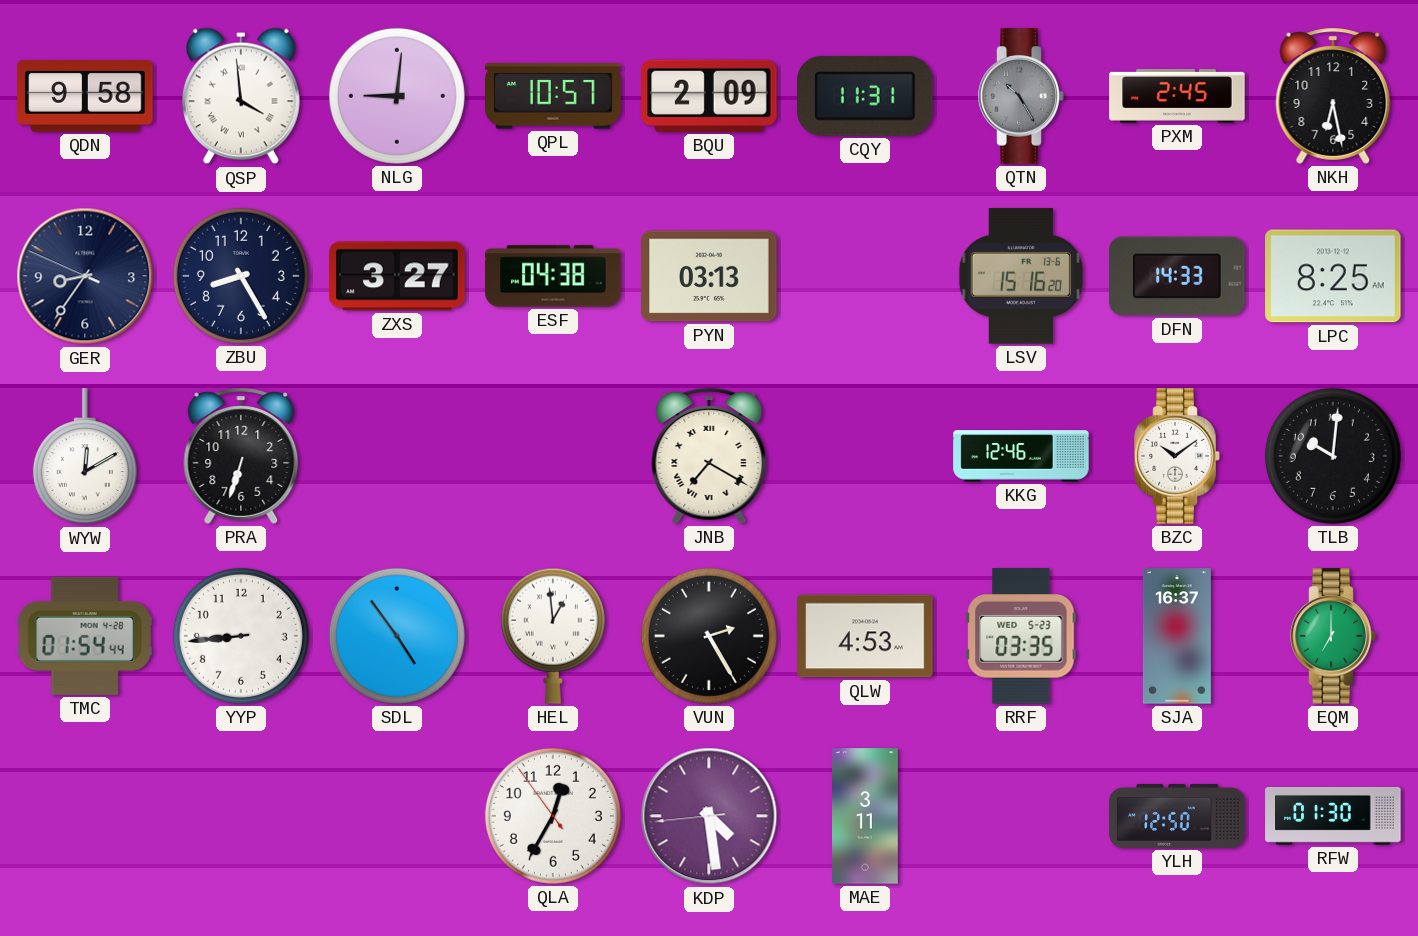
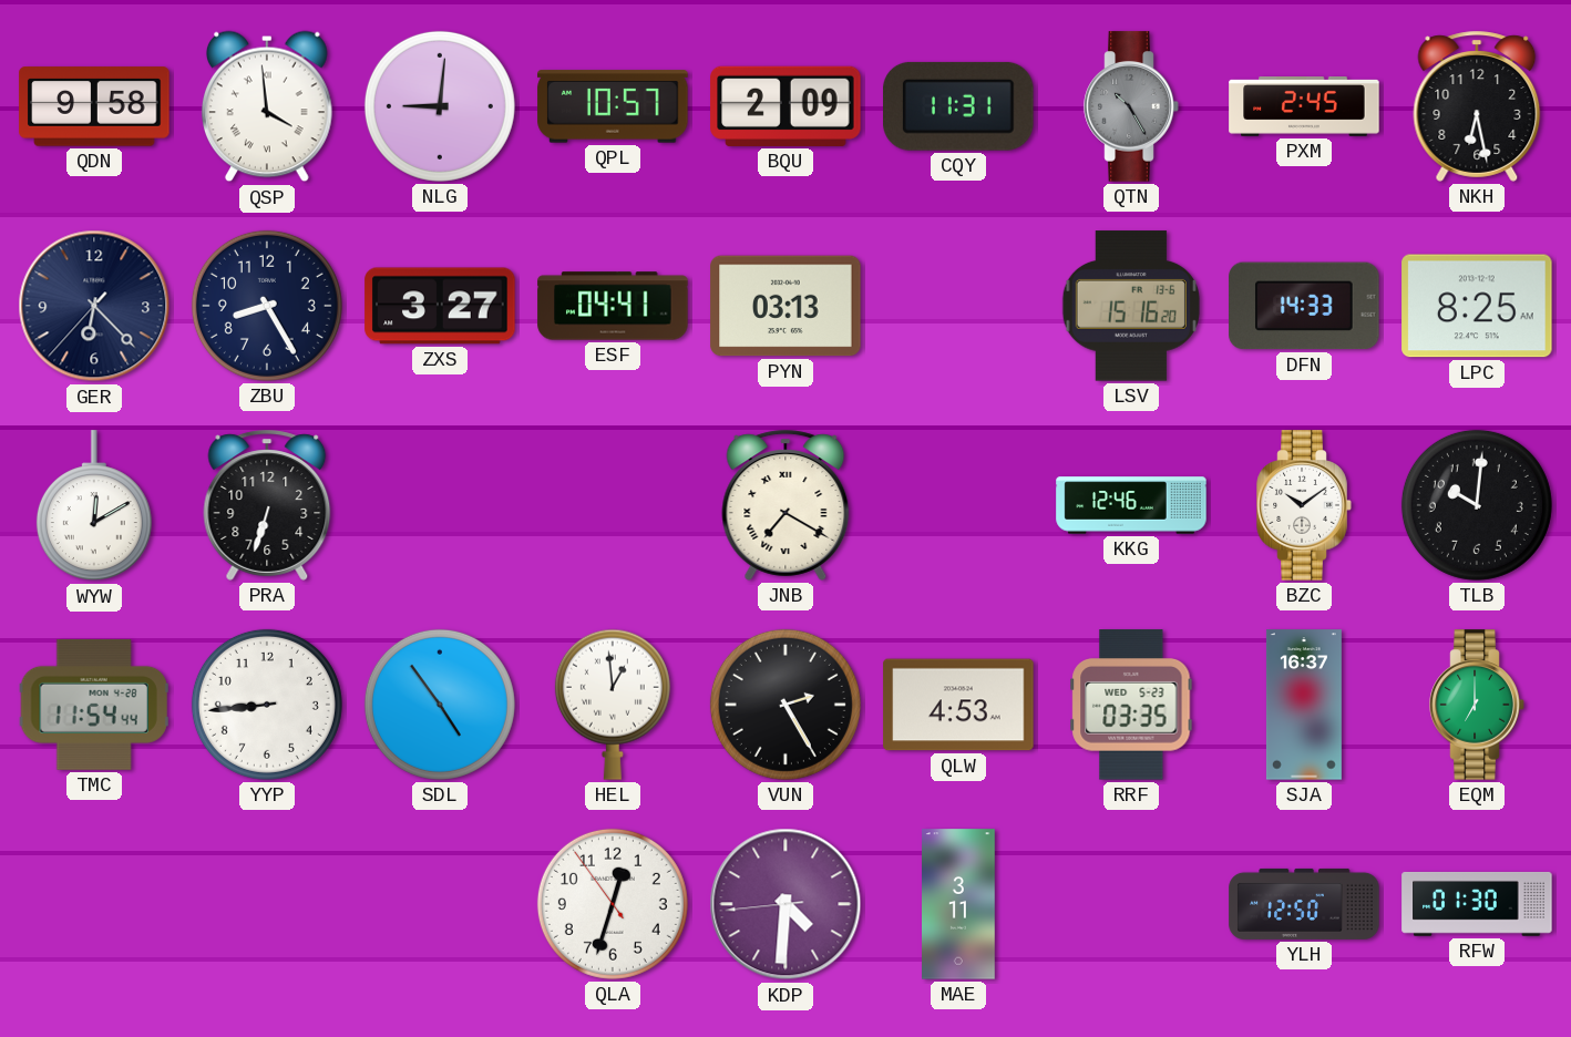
GER: 8:35 -> 6:22
ESF: 04:38 -> 04:41
TMC: 01:54 -> 11:54
QLA: 12:34 -> 12:32
KDP: 4:28 -> 4:30
